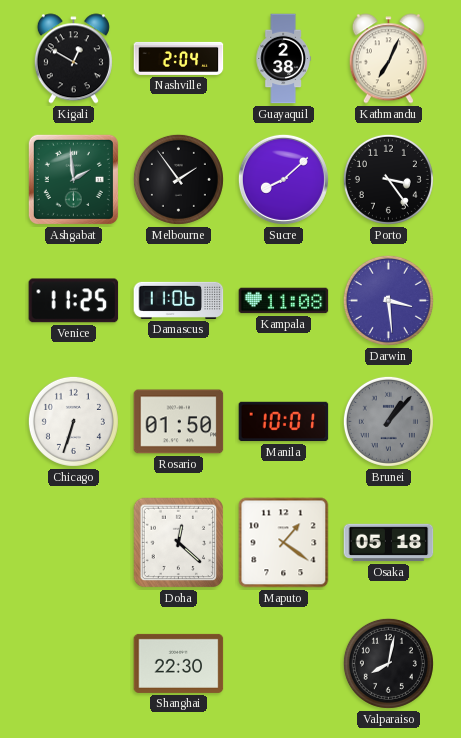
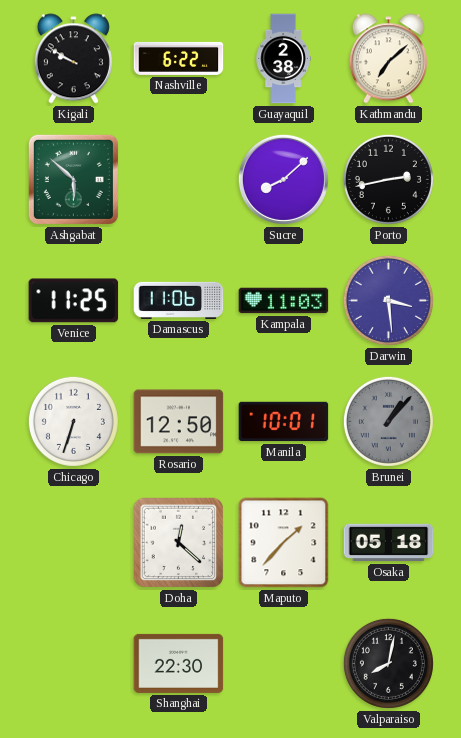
Kigali: 12:50 -> 9:50
Nashville: 2:04 -> 6:22
Kathmandu: 7:04 -> 7:08
Ashgabat: 1:59 -> 5:52
Melbourne: 1:54 -> none
Porto: 3:24 -> 2:43
Kampala: 11:08 -> 11:03
Rosario: 01:50 -> 12:50
Maputo: 1:21 -> 1:37
